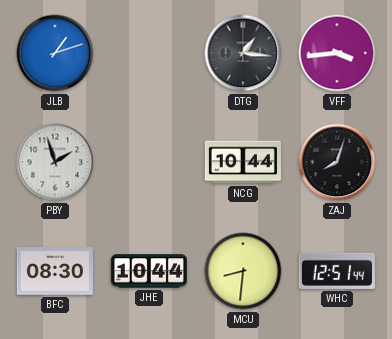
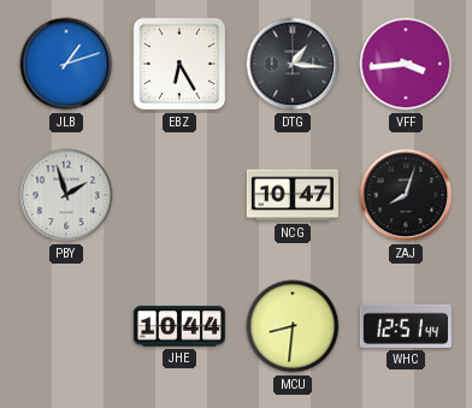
EBZ: none -> 6:25
NCG: 10:44 -> 10:47
BFC: 08:30 -> none
